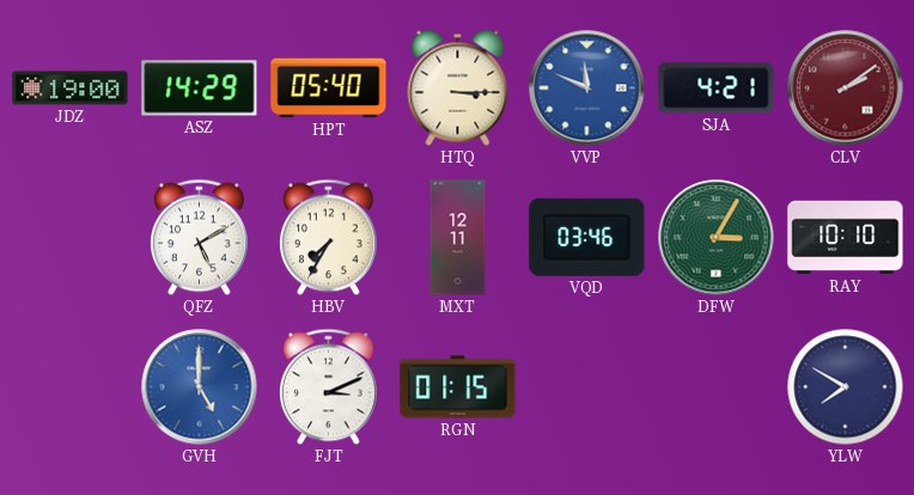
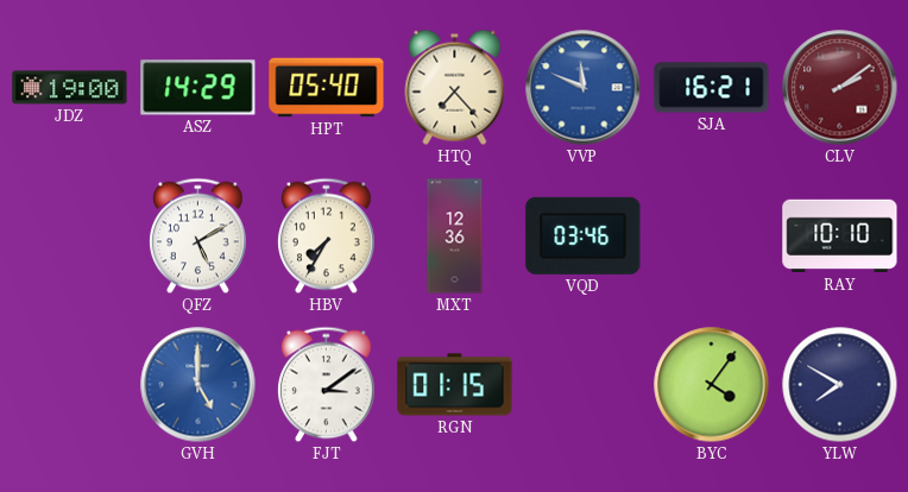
HTQ: 3:15 -> 7:23
SJA: 4:21 -> 16:21
MXT: 12:11 -> 12:36
DFW: 3:05 -> none
FJT: 3:11 -> 3:09
BYC: none -> 4:06
